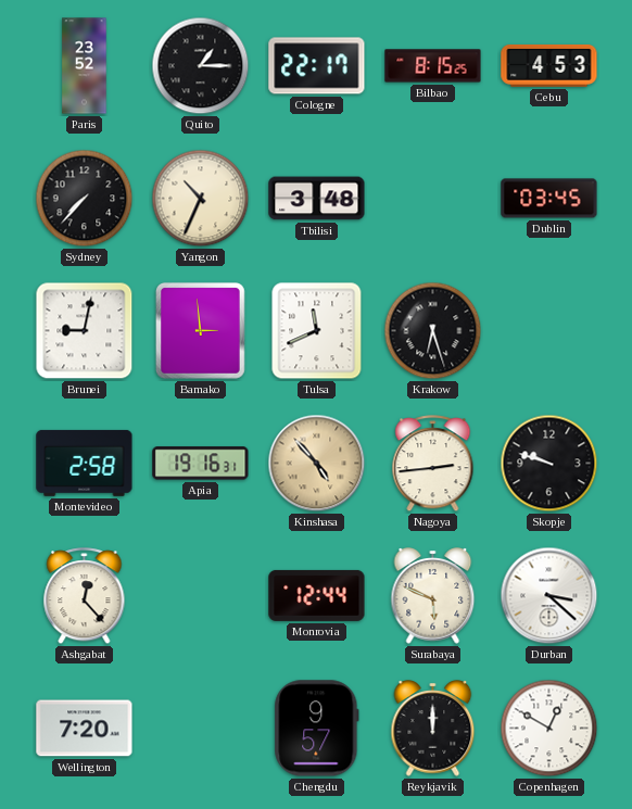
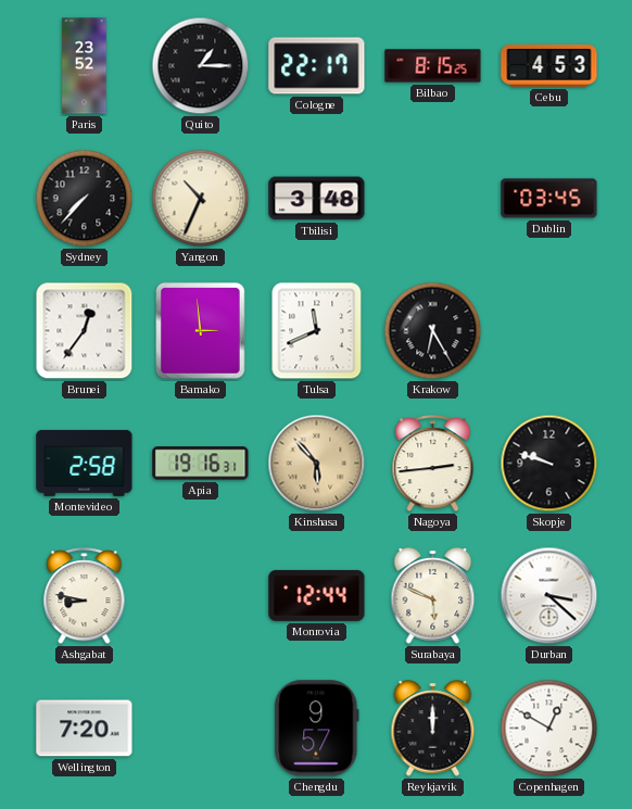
Brunei: 9:02 -> 12:36
Krakow: 6:27 -> 6:25
Kinshasa: 4:53 -> 5:53
Ashgabat: 12:23 -> 8:47
